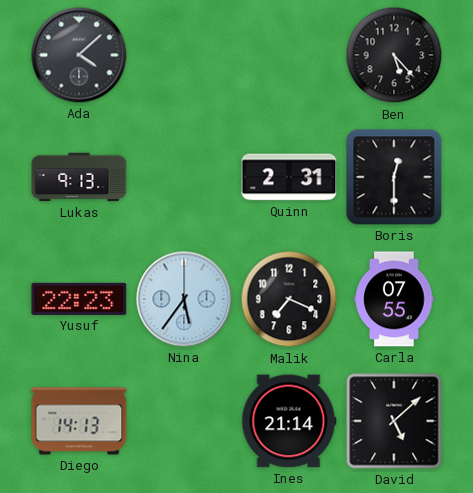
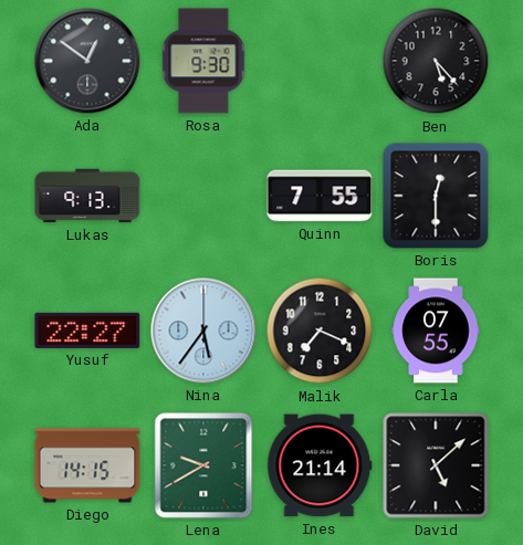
Ada: 4:08 -> 12:51
Rosa: none -> 9:30
Quinn: 2:31 -> 7:55
Yusuf: 22:23 -> 22:27
Diego: 14:13 -> 14:15
Lena: none -> 9:40
